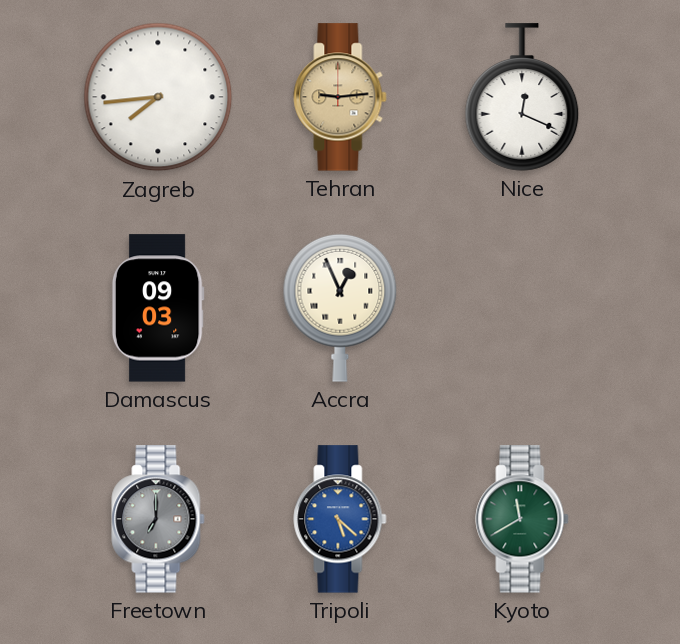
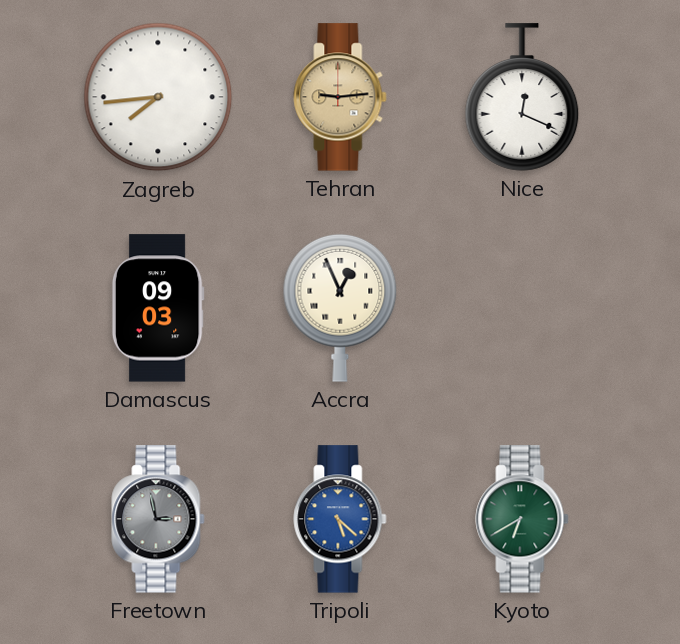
Freetown: 7:00 -> 2:58
Kyoto: 11:40 -> 6:40
